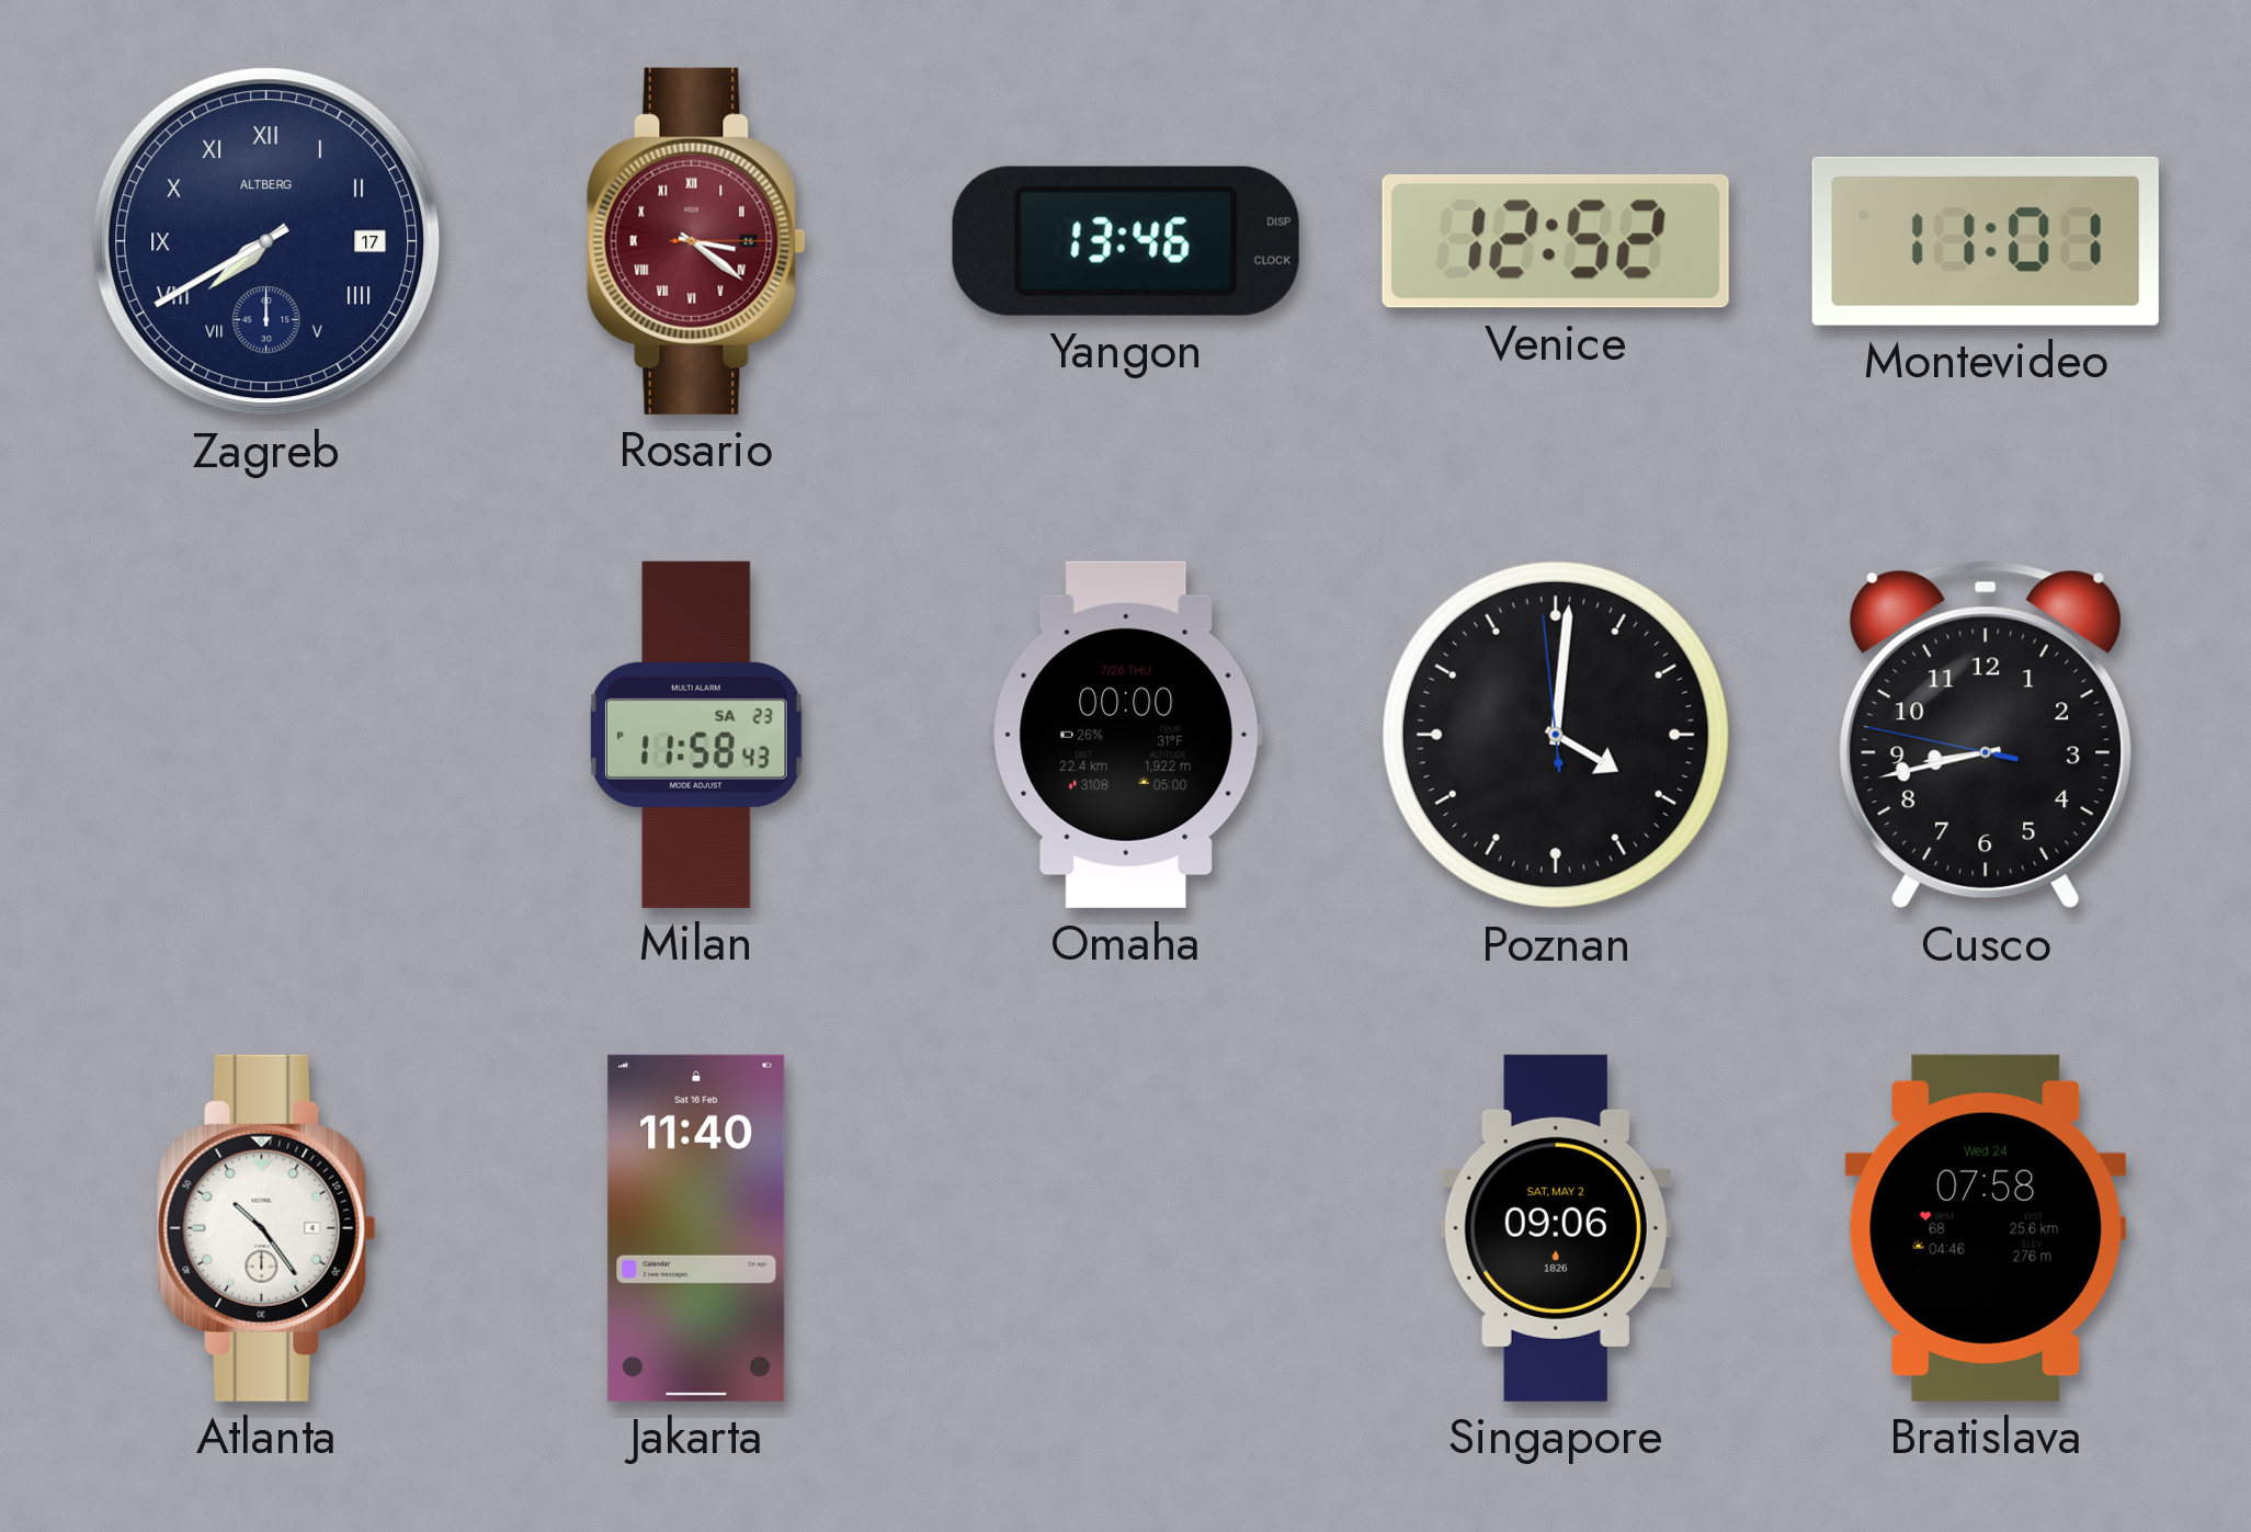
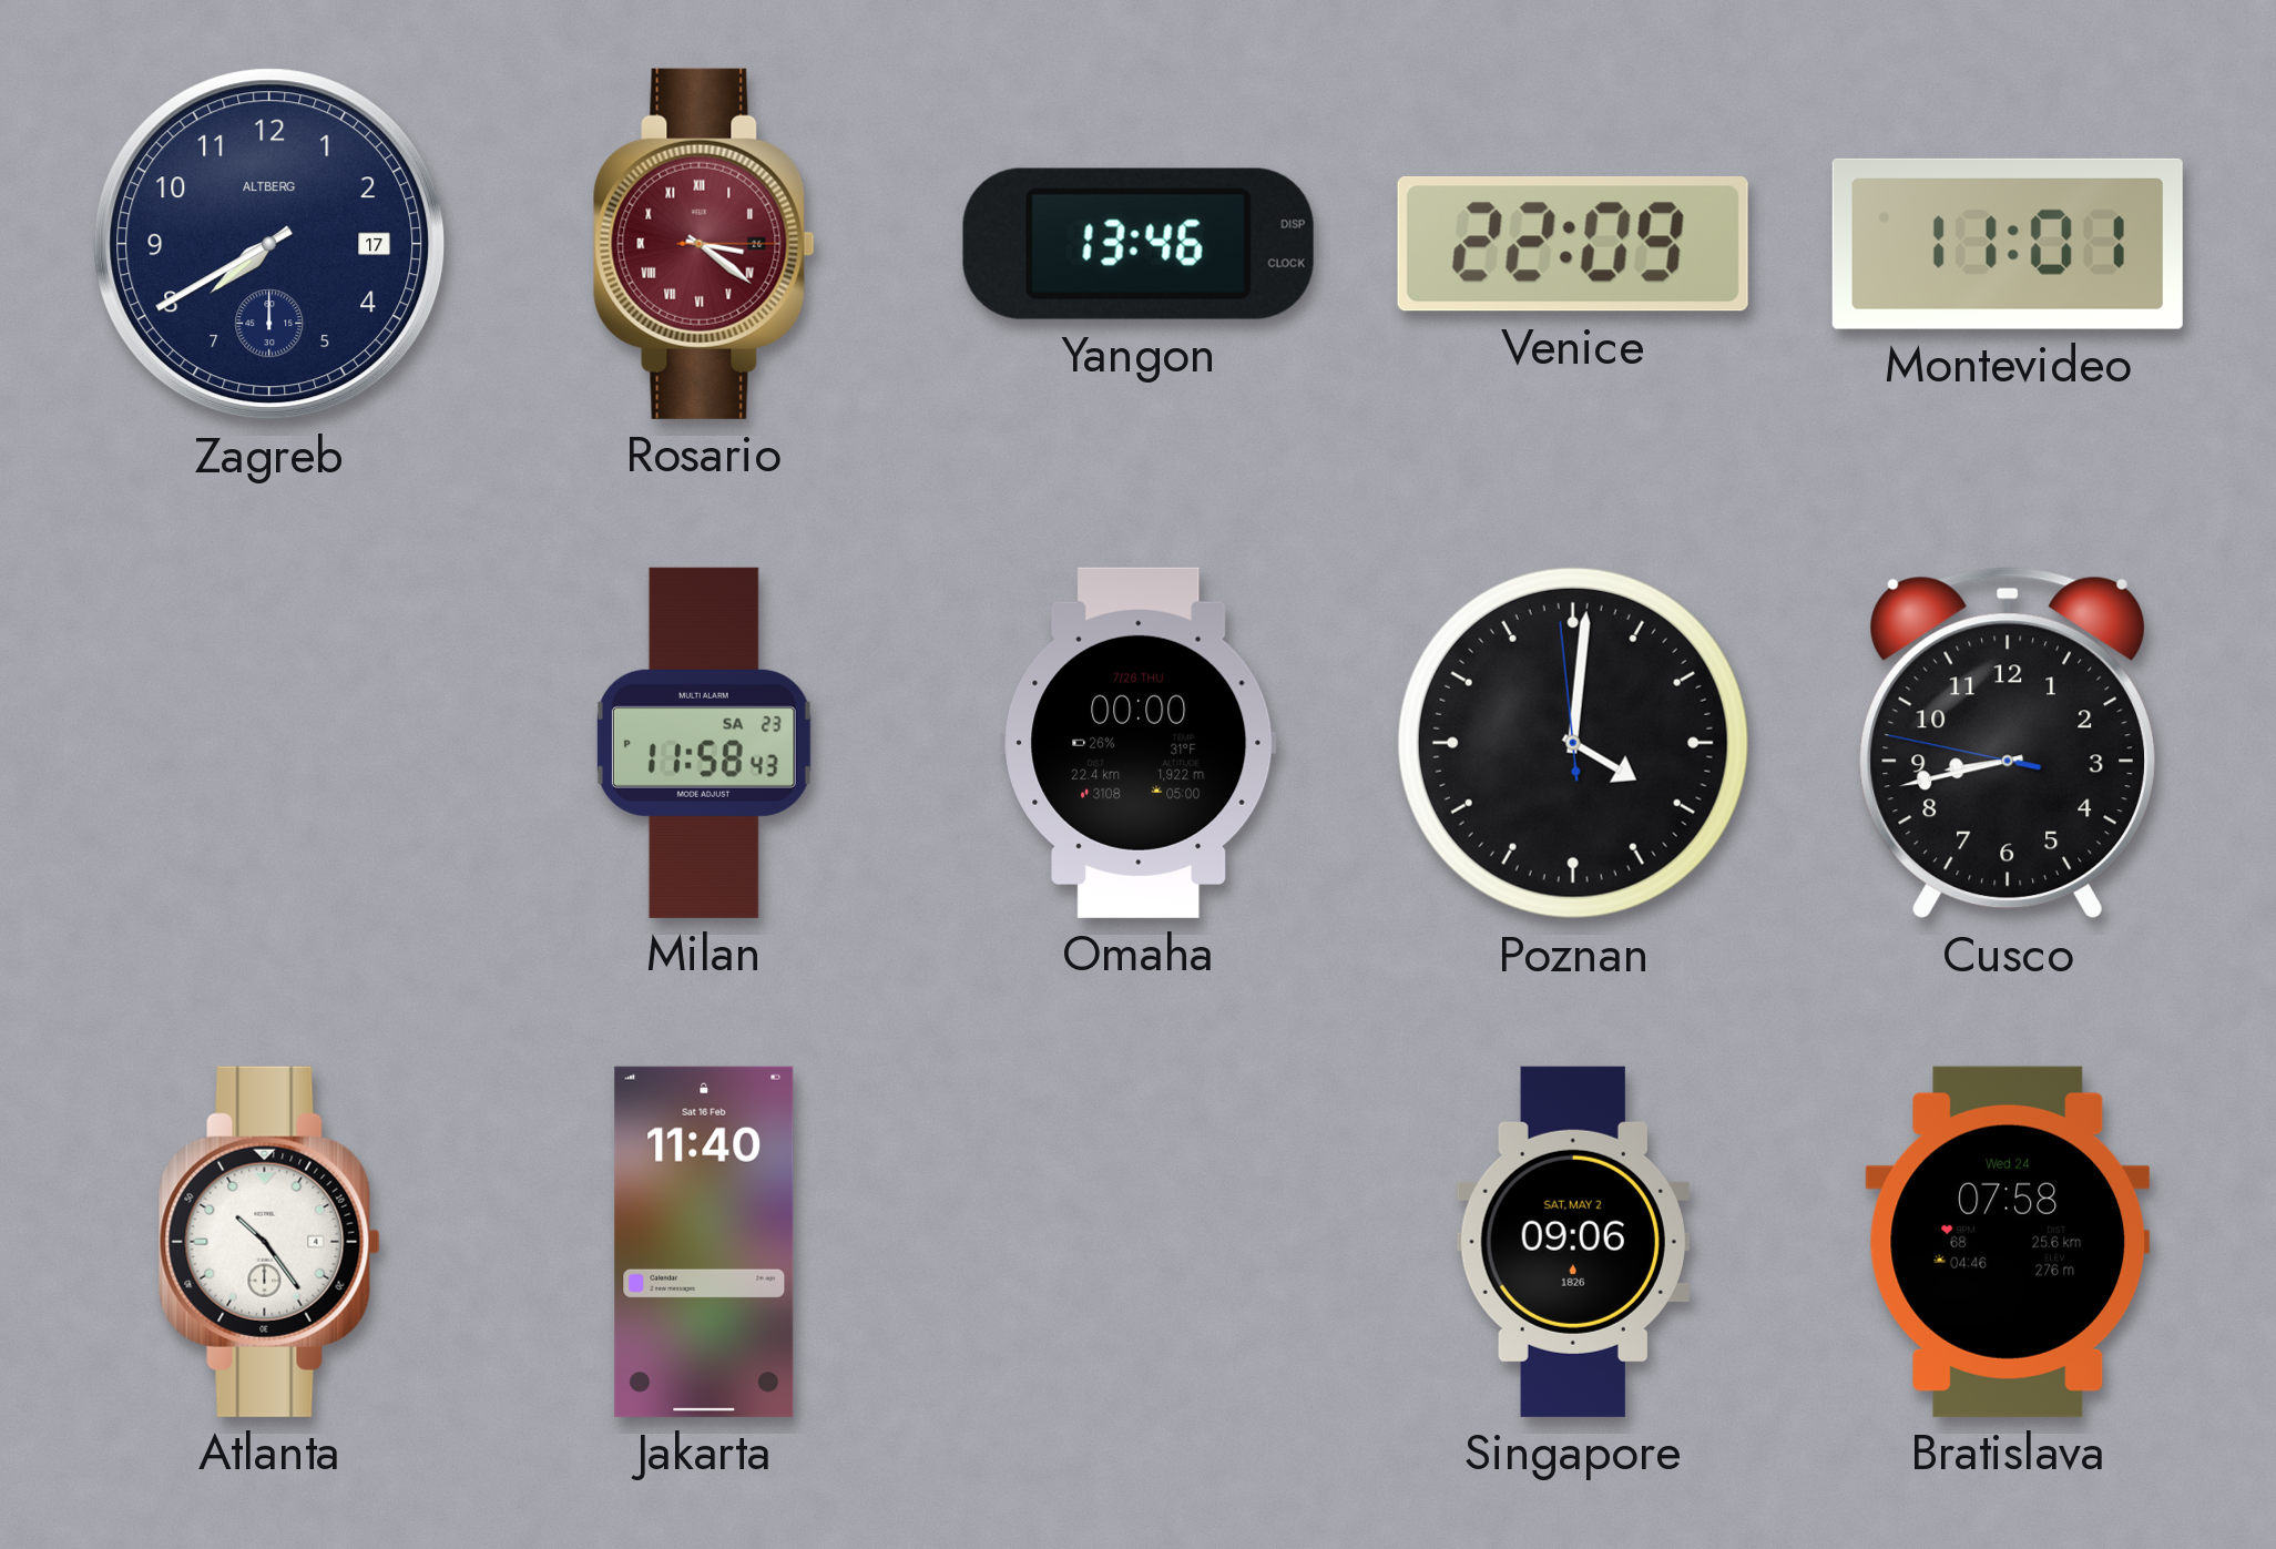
Zagreb numerals: Roman -> Arabic
Venice: 12:52 -> 22:09
